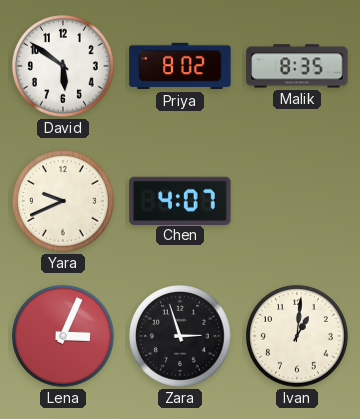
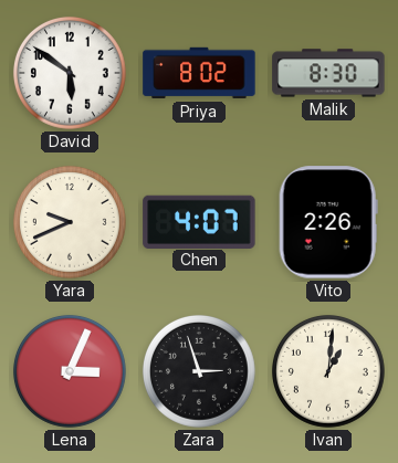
Malik: 8:35 -> 8:30
Vito: none -> 2:26
